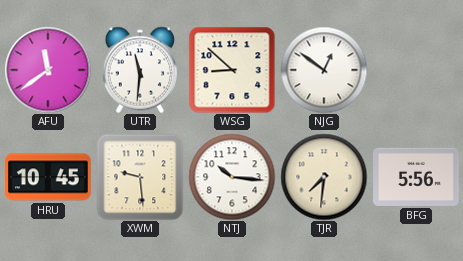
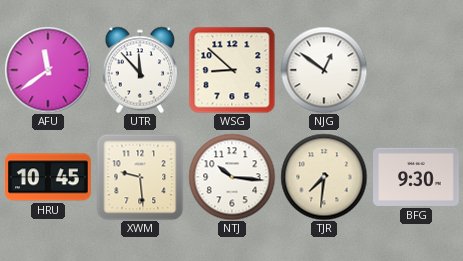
UTR: 11:31 -> 11:53
BFG: 5:56 -> 9:30
